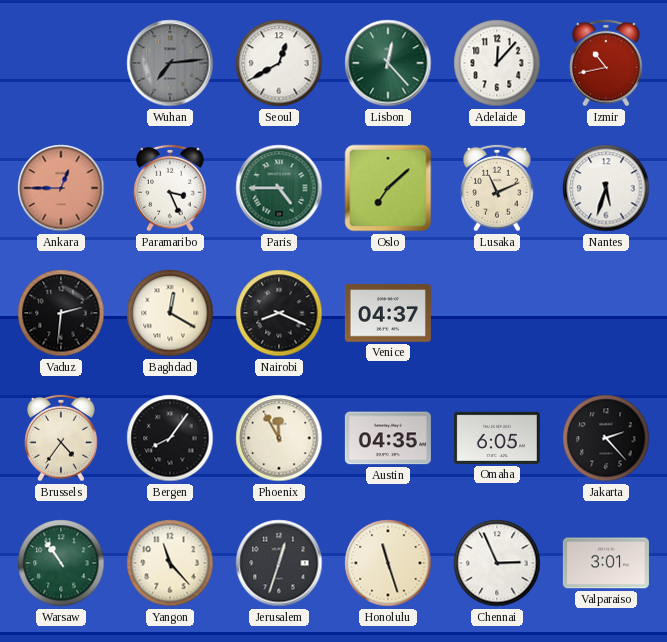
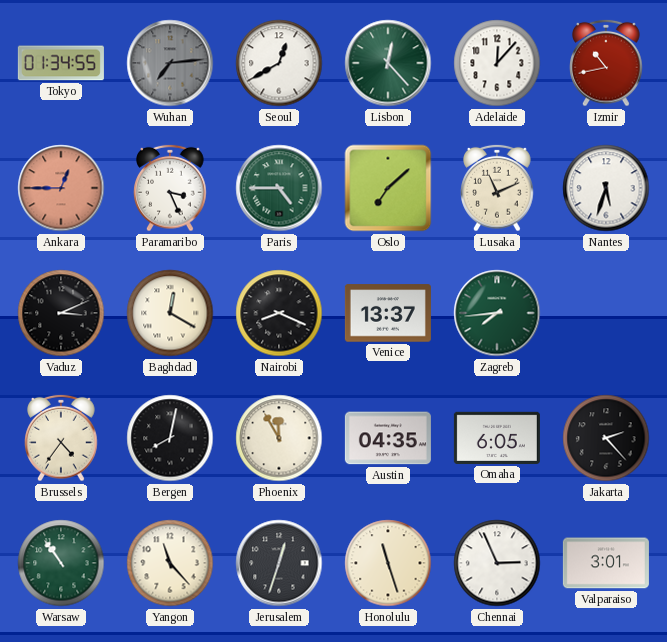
Tokyo: none -> 01:34
Vaduz: 2:31 -> 3:11
Venice: 04:37 -> 13:37
Zagreb: none -> 7:44
Bergen: 8:06 -> 8:02
